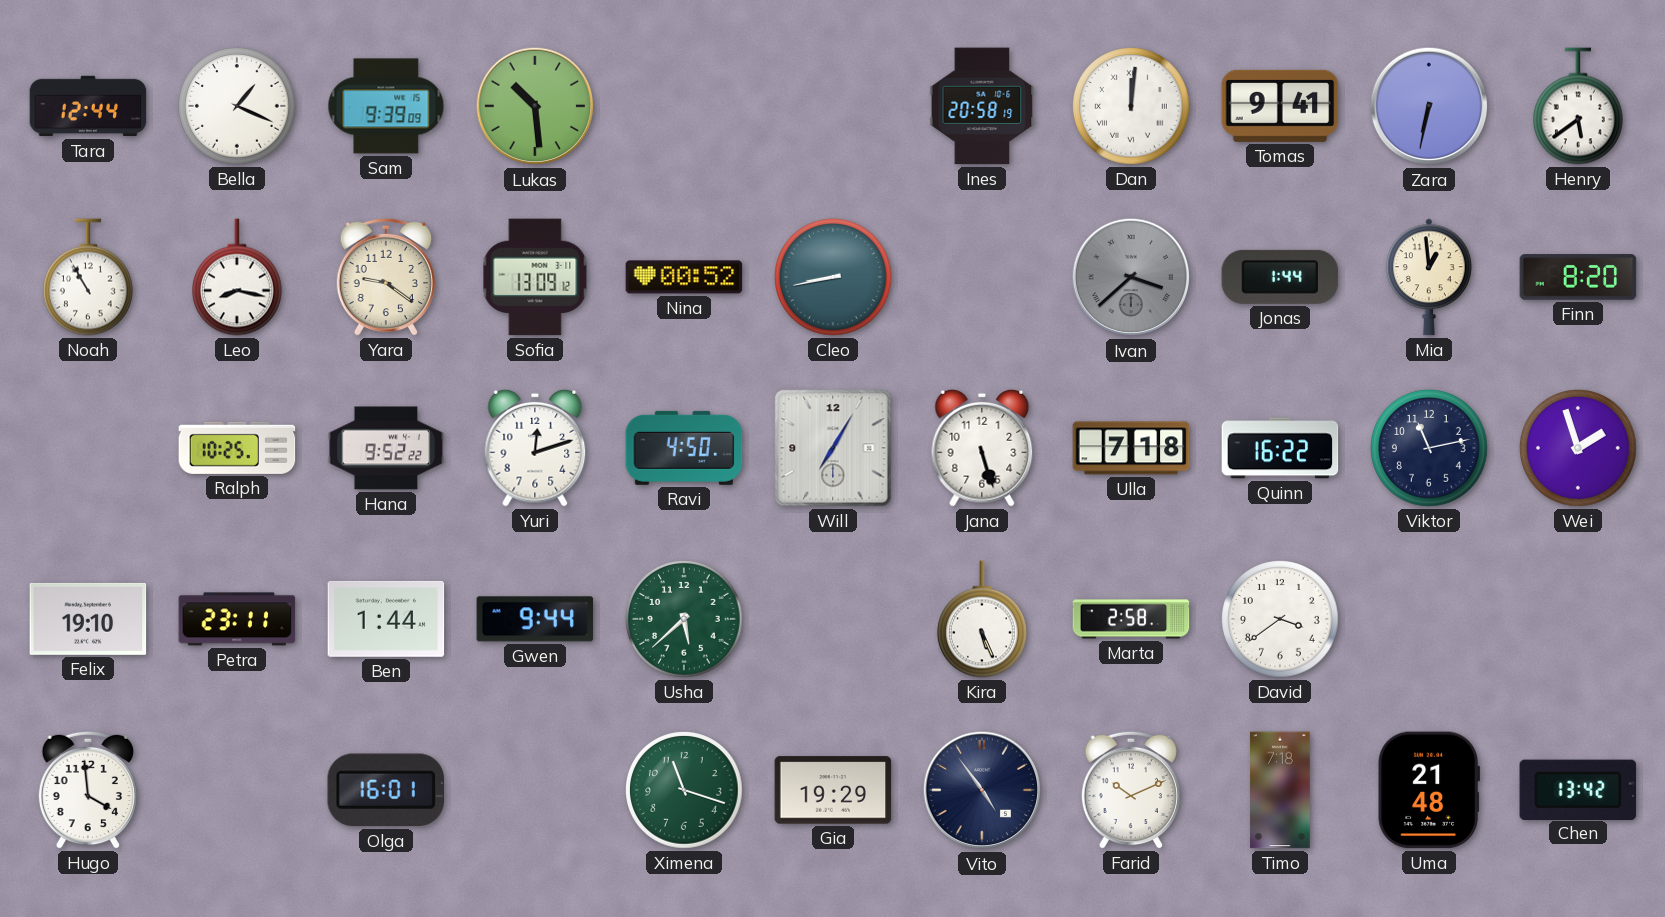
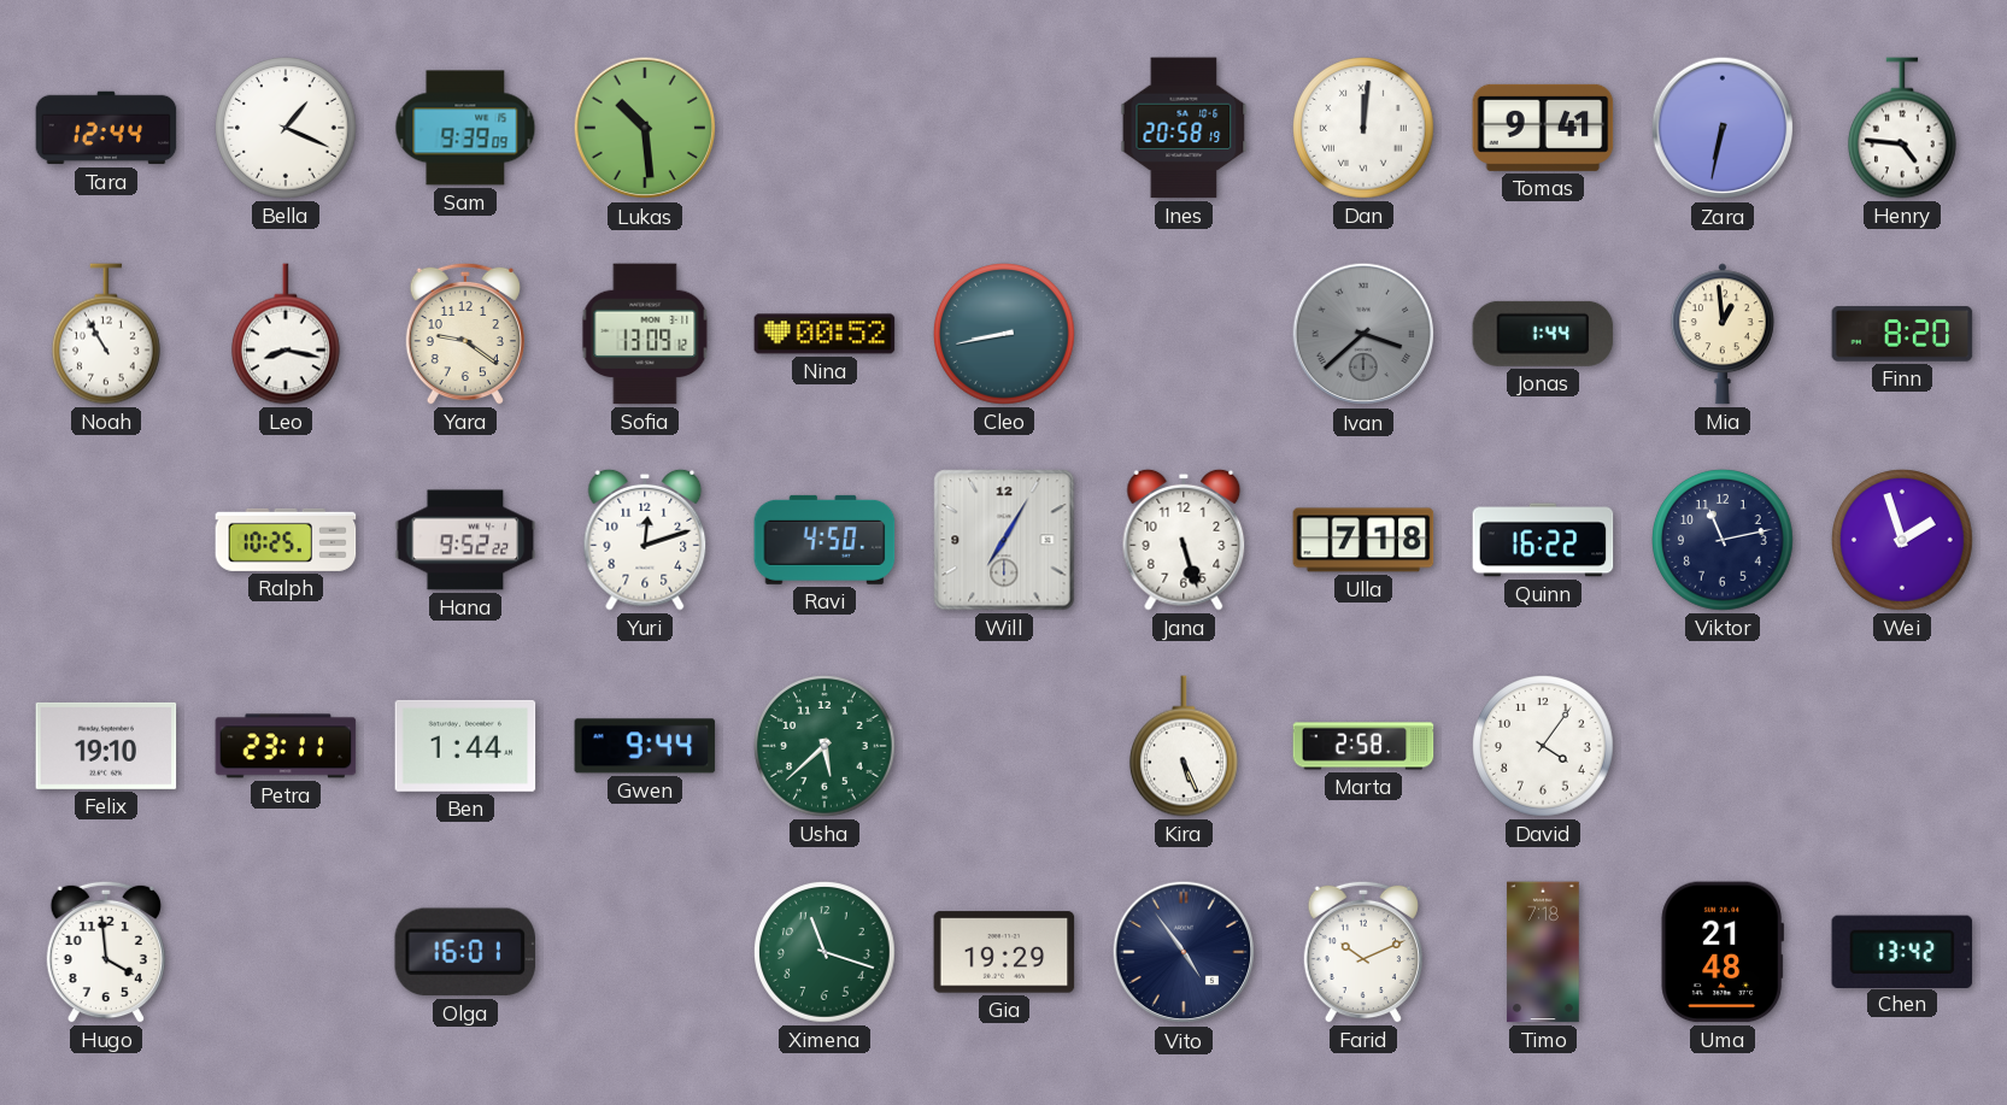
Henry: 5:39 -> 4:46
David: 3:39 -> 4:06
